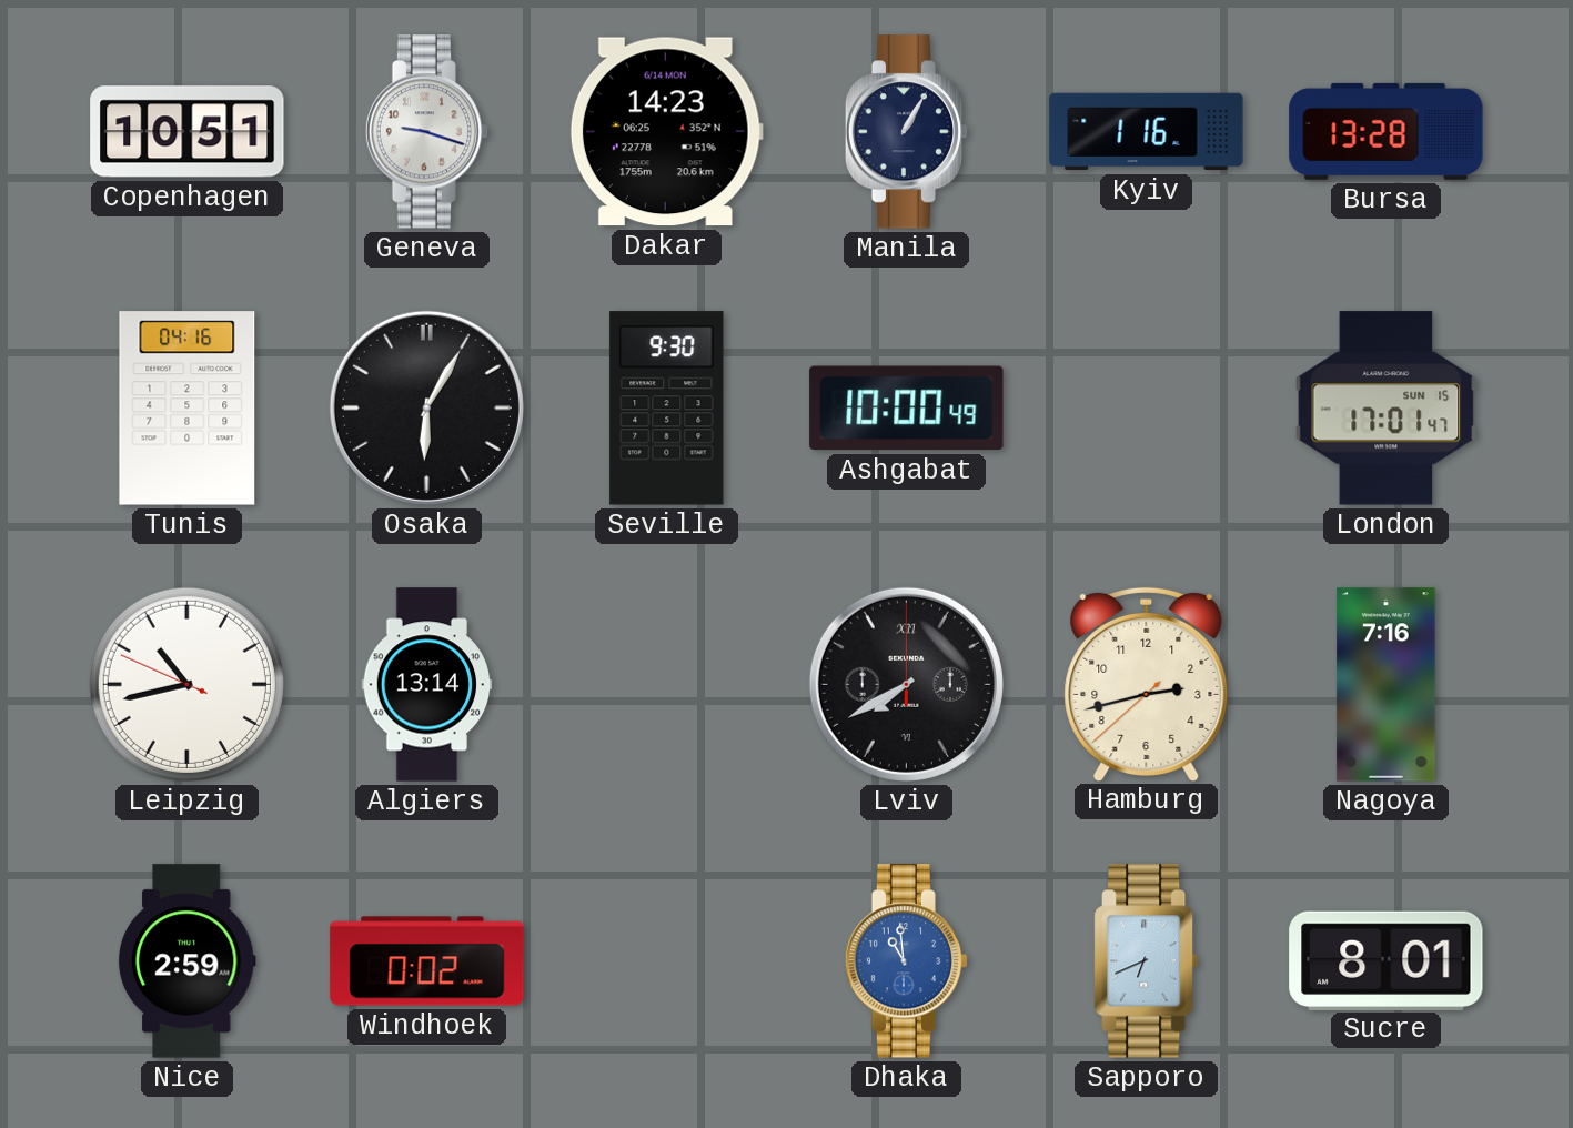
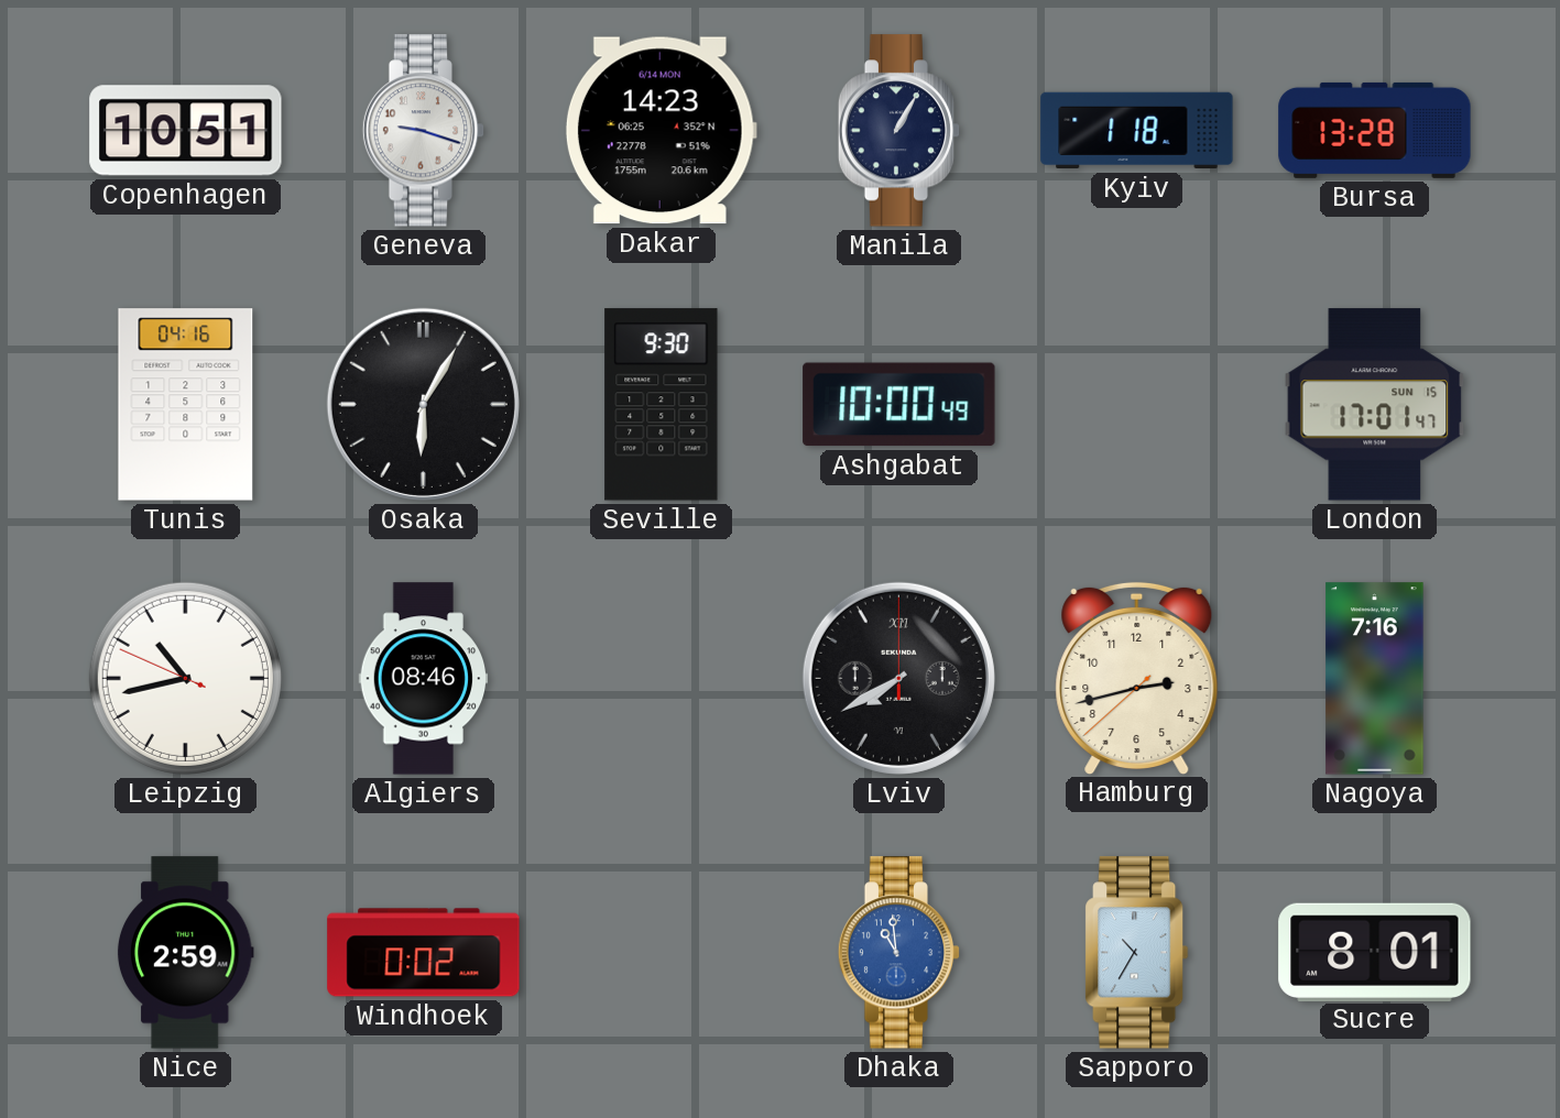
Kyiv: 1:16 -> 1:18
Algiers: 13:14 -> 08:46
Sapporo: 6:41 -> 10:35
